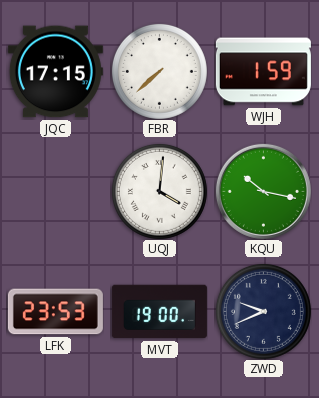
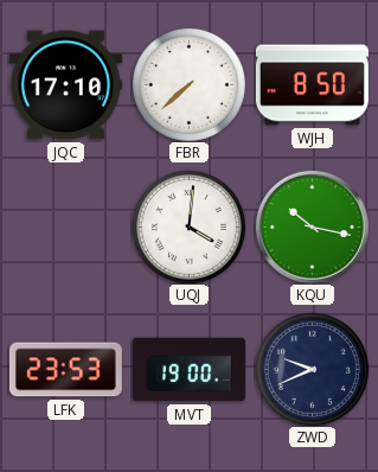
JQC: 17:15 -> 17:10
WJH: 1:59 -> 8:50
